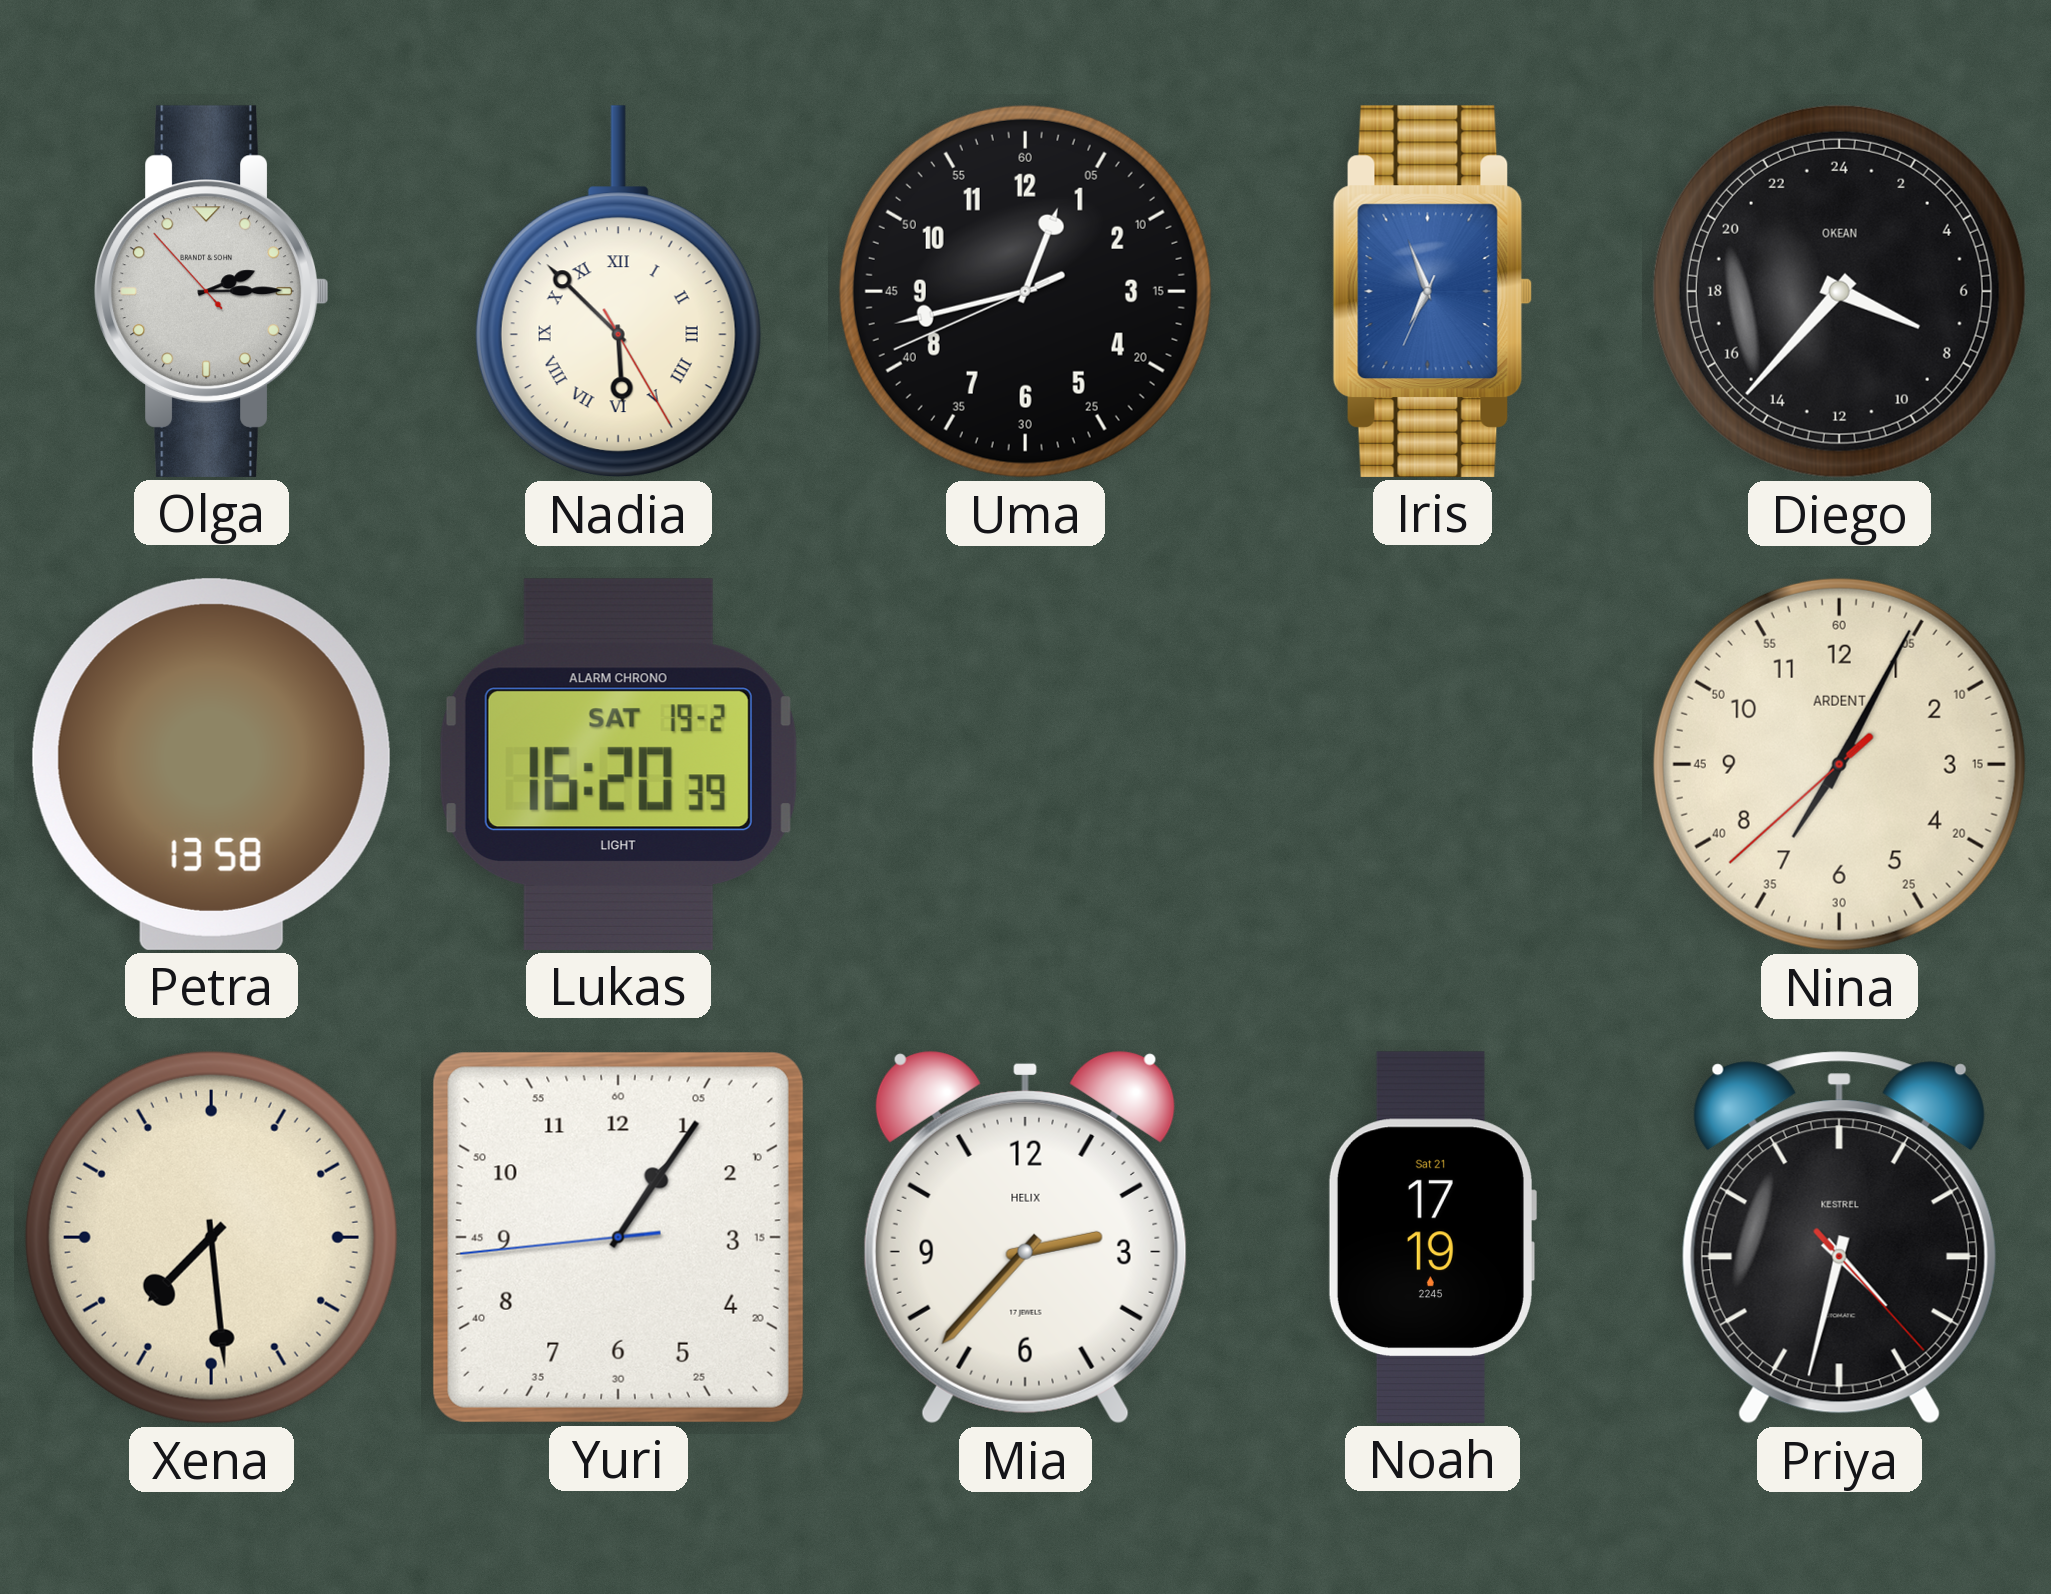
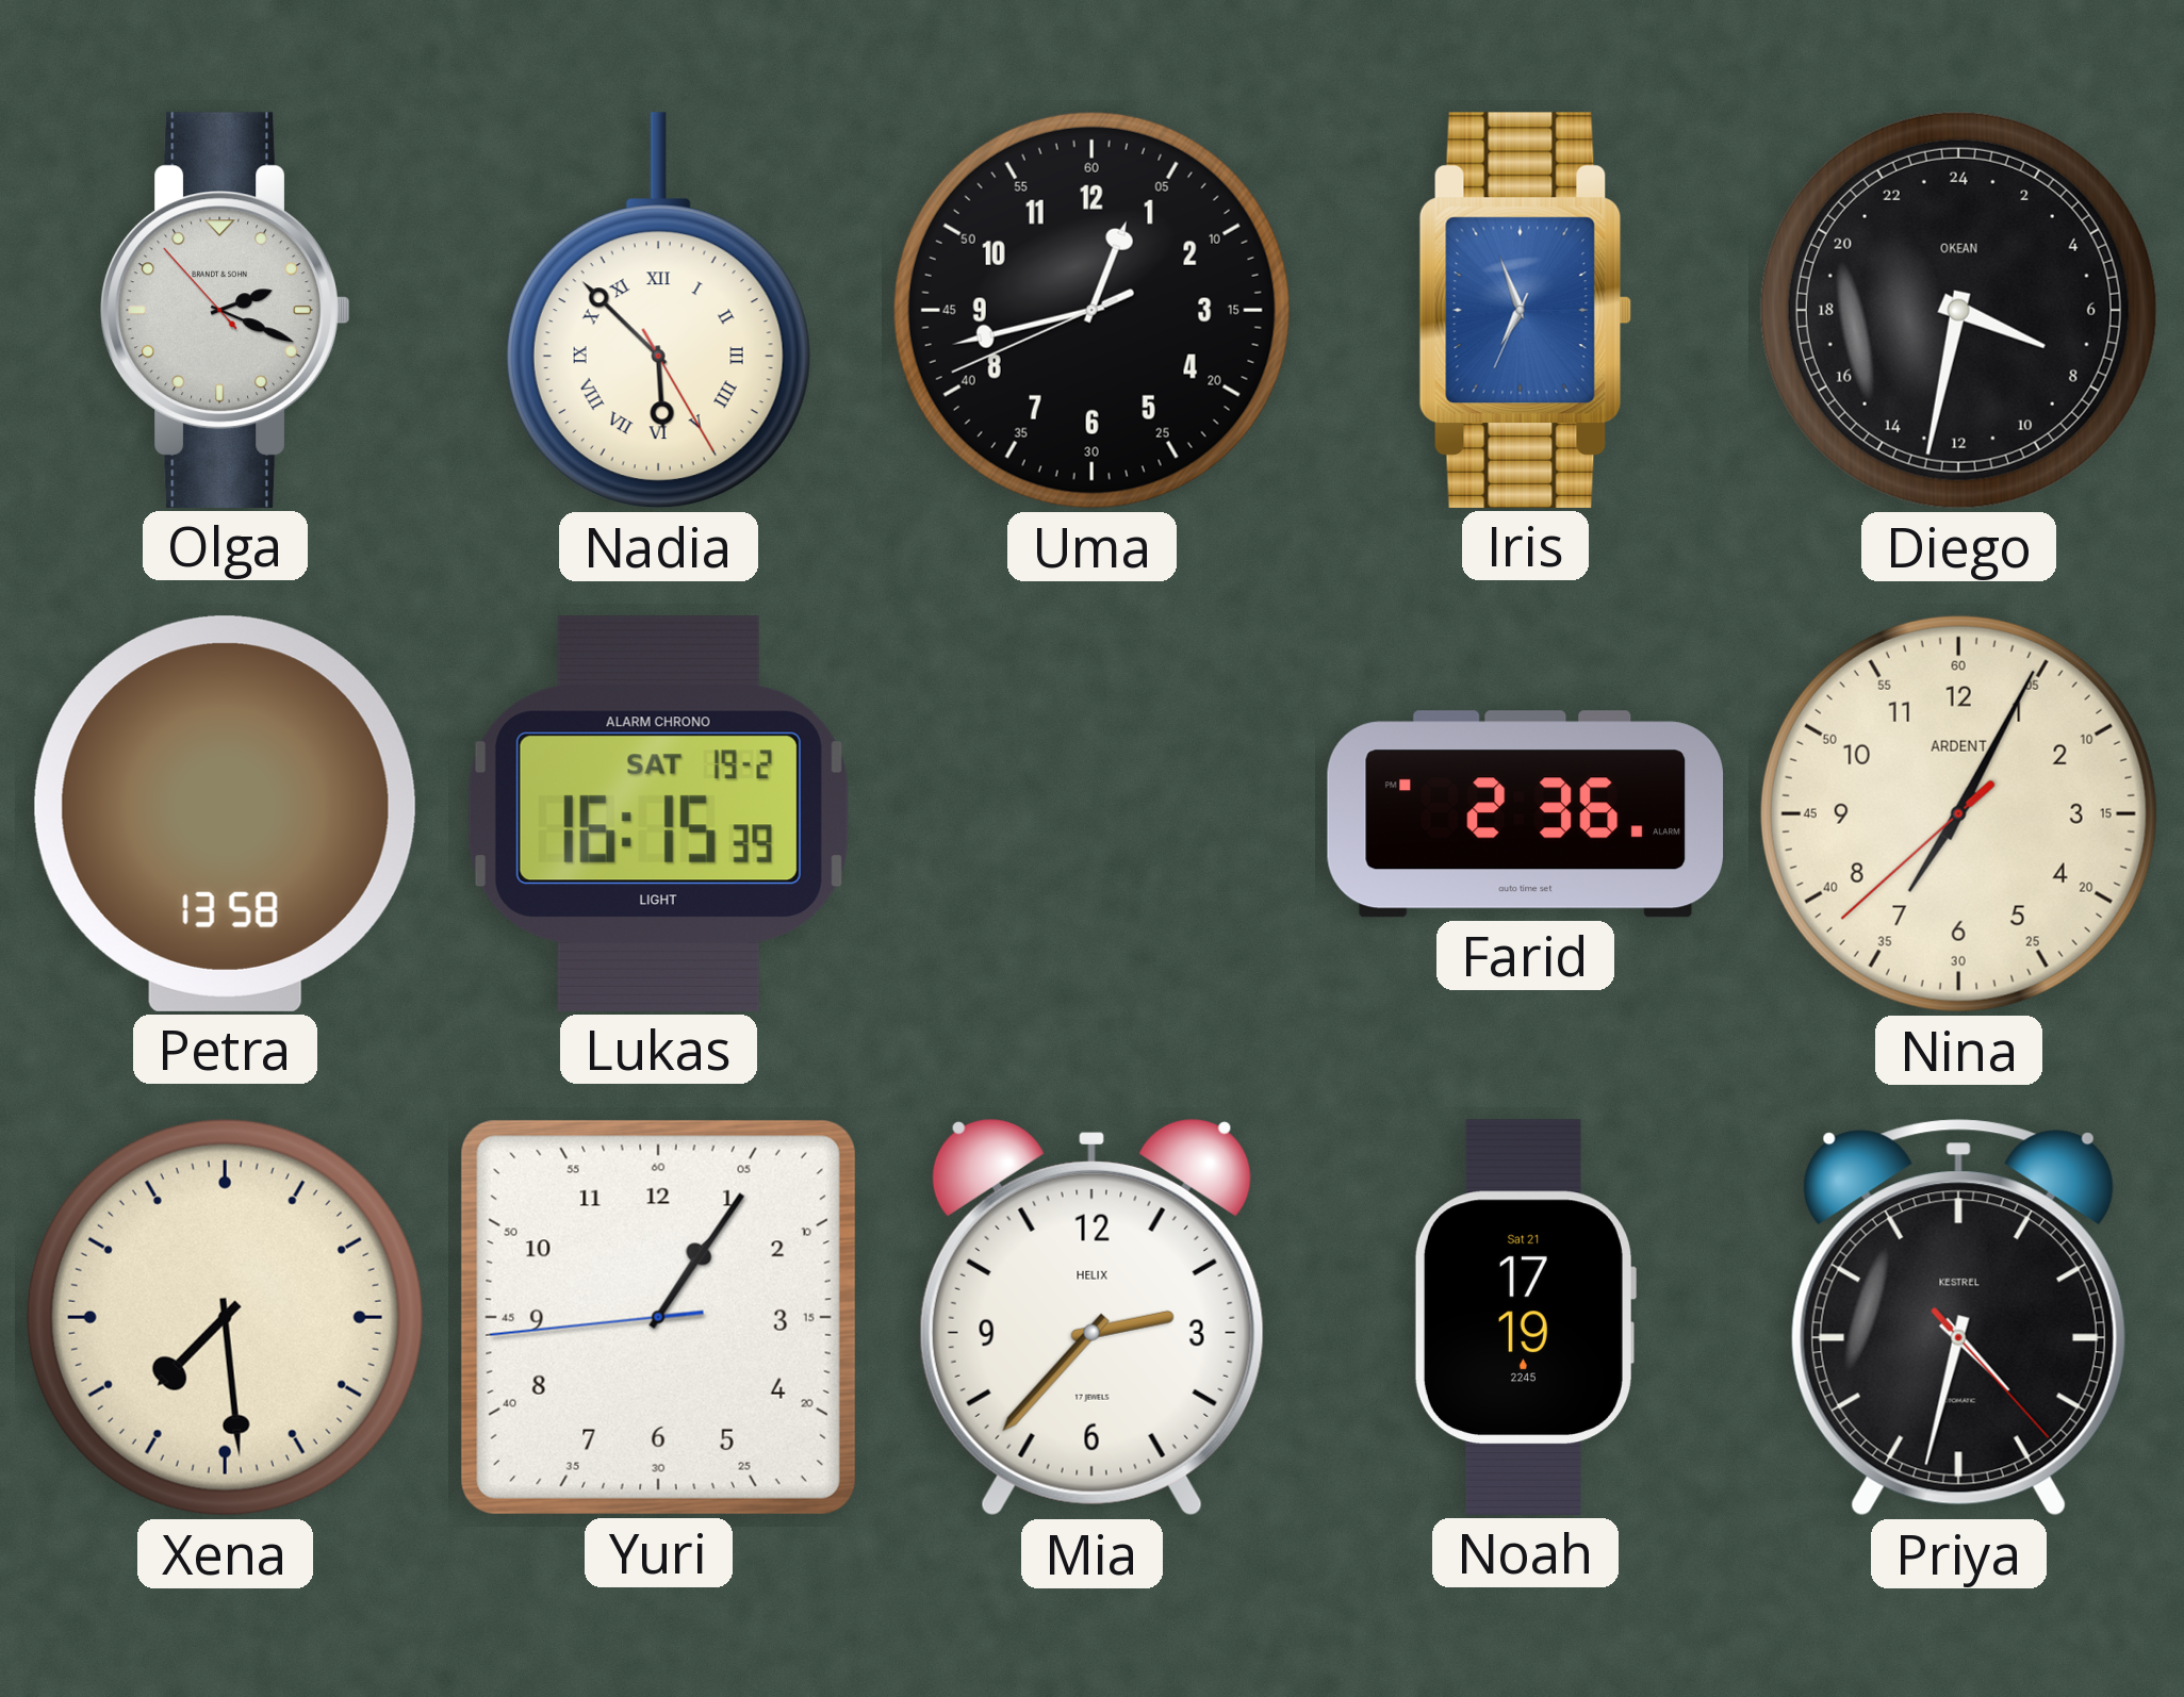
Olga: 2:14 -> 2:18
Diego: 7:37 -> 7:32
Lukas: 16:20 -> 16:15
Farid: none -> 2:36
